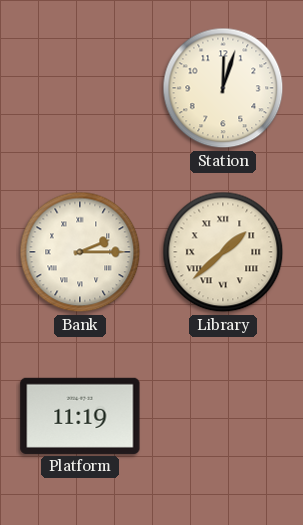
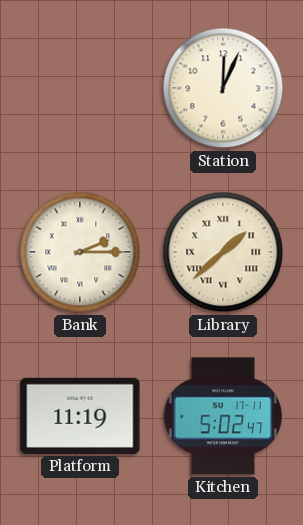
Station: 12:03 -> 12:04
Kitchen: none -> 5:02
